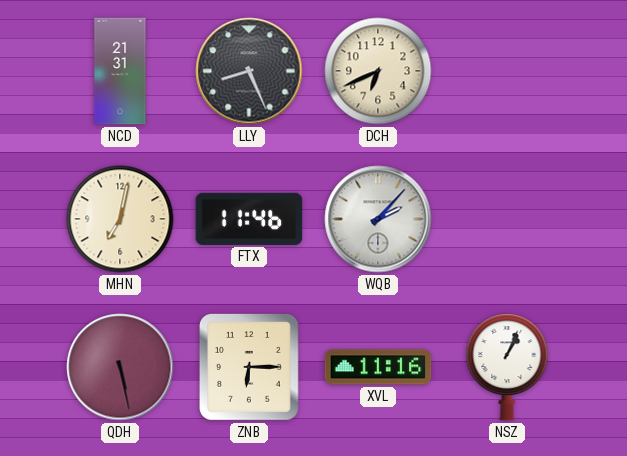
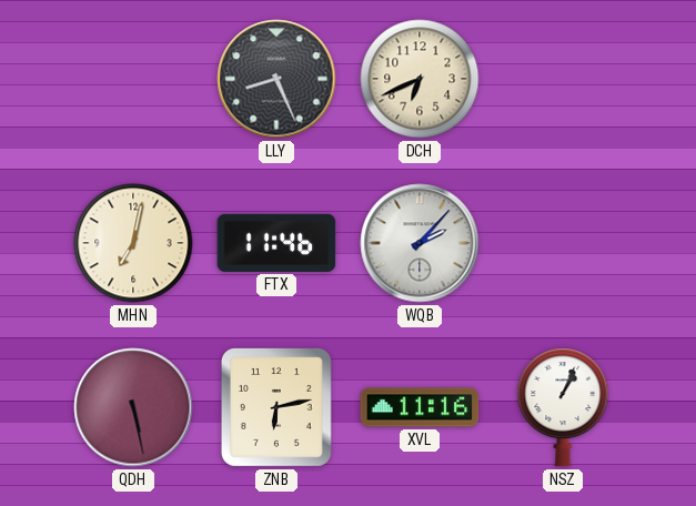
NCD: 21:31 -> none
ZNB: 6:15 -> 6:13
